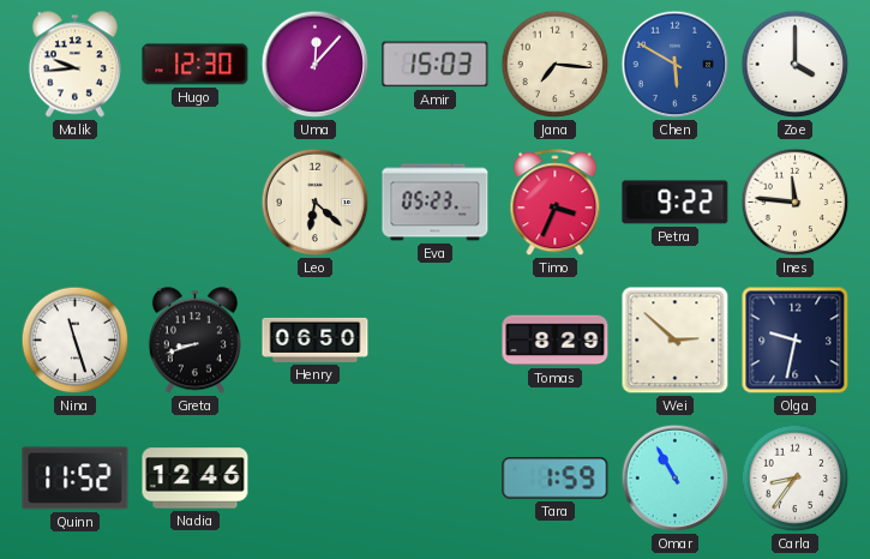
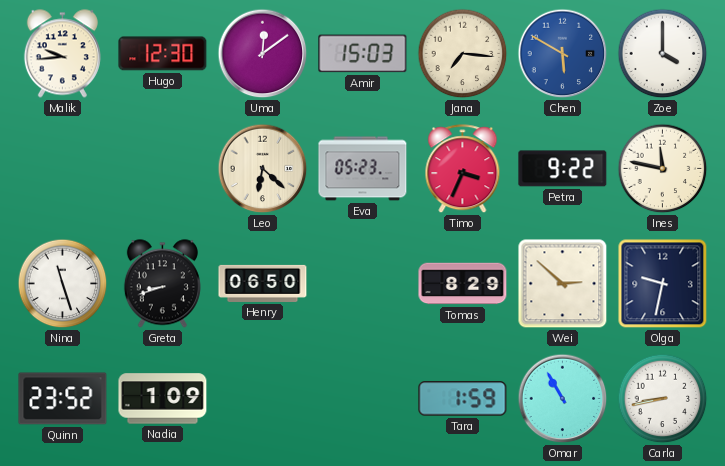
Uma: 12:07 -> 12:09
Ines: 11:46 -> 11:47
Quinn: 11:52 -> 23:52
Nadia: 12:46 -> 1:09
Carla: 8:36 -> 8:43
